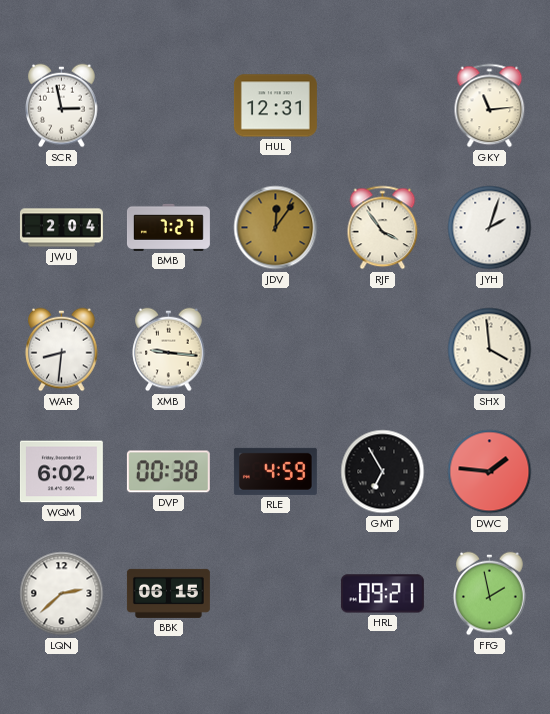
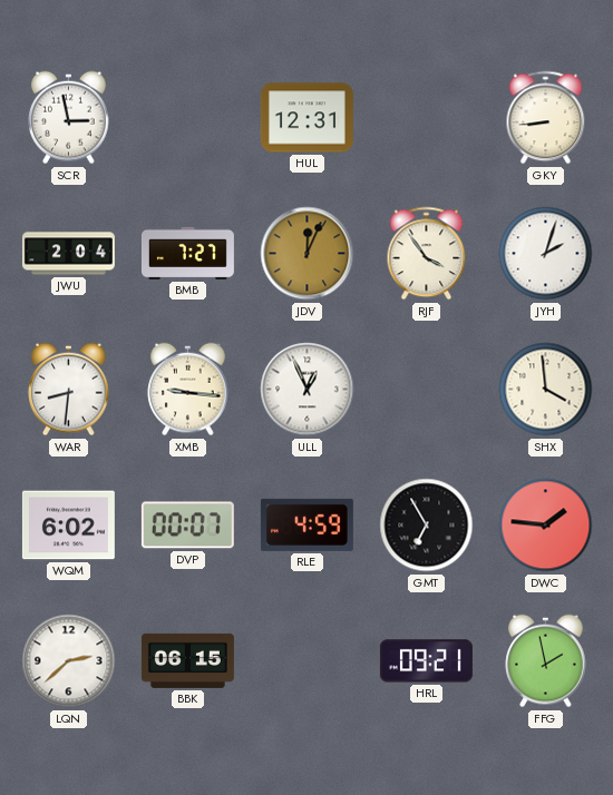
GKY: 11:14 -> 8:44
JDV: 12:06 -> 12:04
ULL: none -> 12:56
DVP: 00:38 -> 00:07
